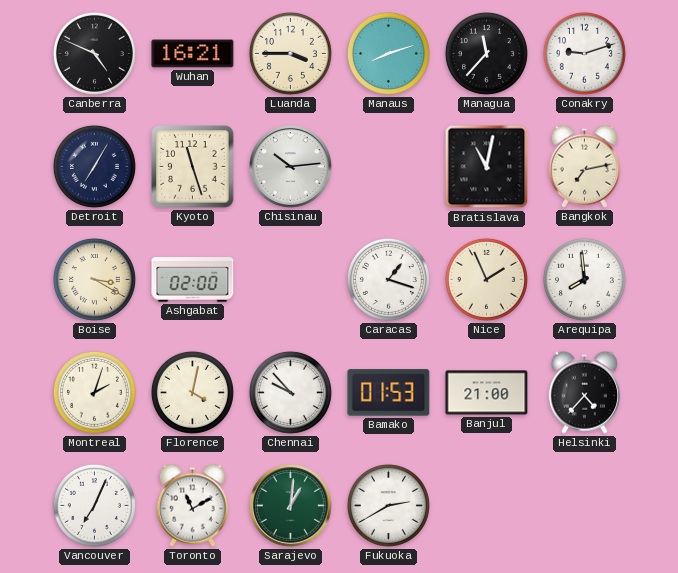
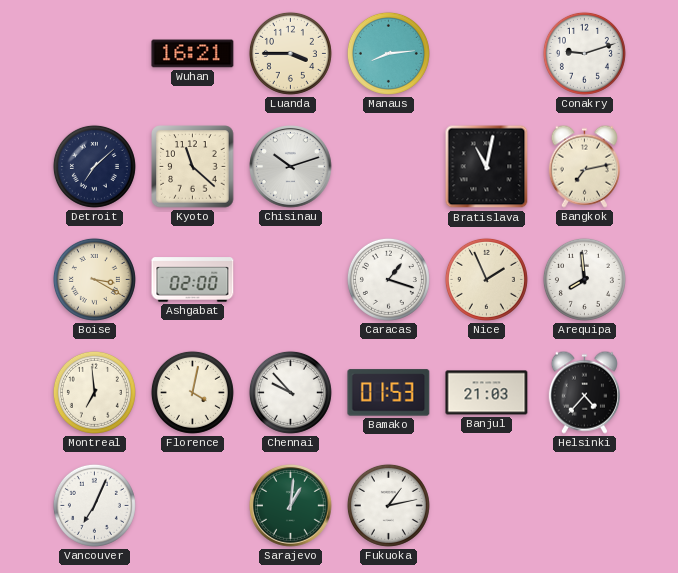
Canberra: 4:49 -> none
Manaus: 8:12 -> 8:14
Managua: 11:37 -> none
Detroit: 7:05 -> 7:08
Kyoto: 11:27 -> 11:22
Chisinau: 10:14 -> 10:12
Montreal: 2:03 -> 6:59
Banjul: 21:00 -> 21:03
Toronto: 11:10 -> none
Fukuoka: 2:40 -> 1:13
